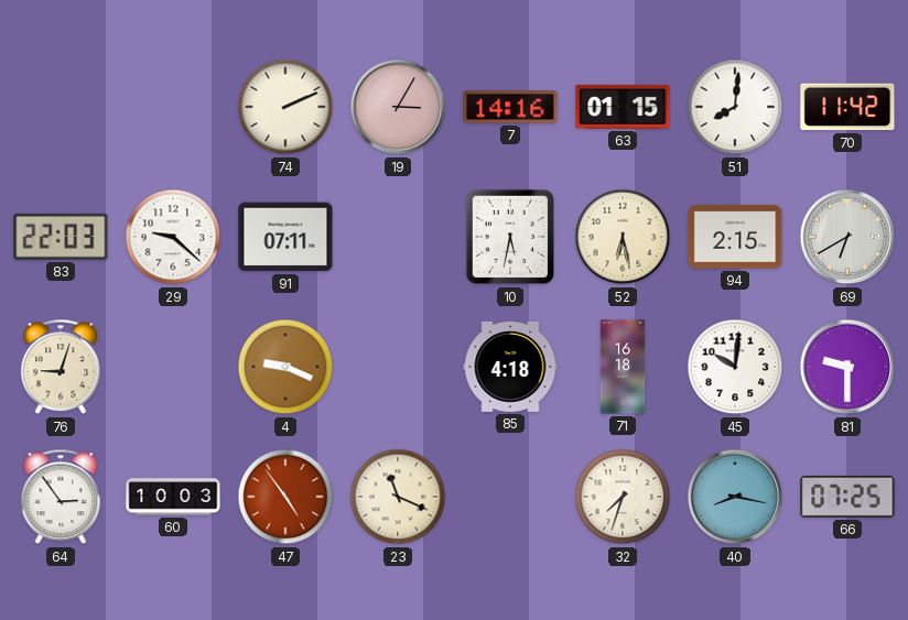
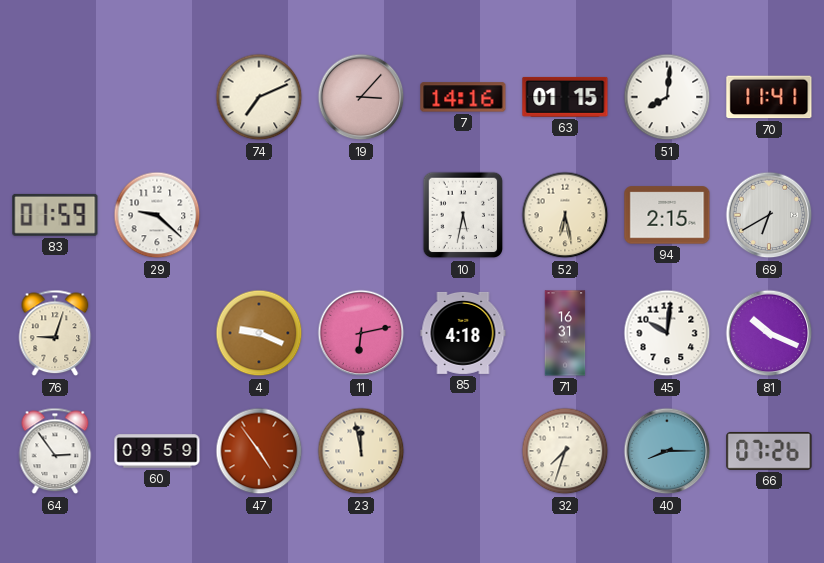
74: 2:11 -> 7:11
19: 3:05 -> 3:07
70: 11:42 -> 11:41
83: 22:03 -> 01:59
91: 07:11 -> none
11: none -> 6:13
71: 16:18 -> 16:31
81: 9:30 -> 10:19
60: 10:03 -> 09:59
23: 11:19 -> 11:58
40: 8:17 -> 8:15
66: 07:25 -> 07:26
